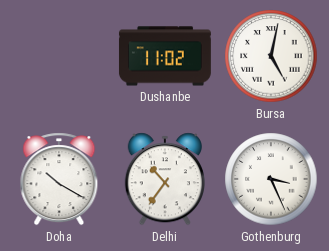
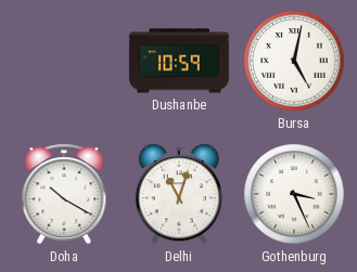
Dushanbe: 11:02 -> 10:59
Delhi: 10:36 -> 11:03
